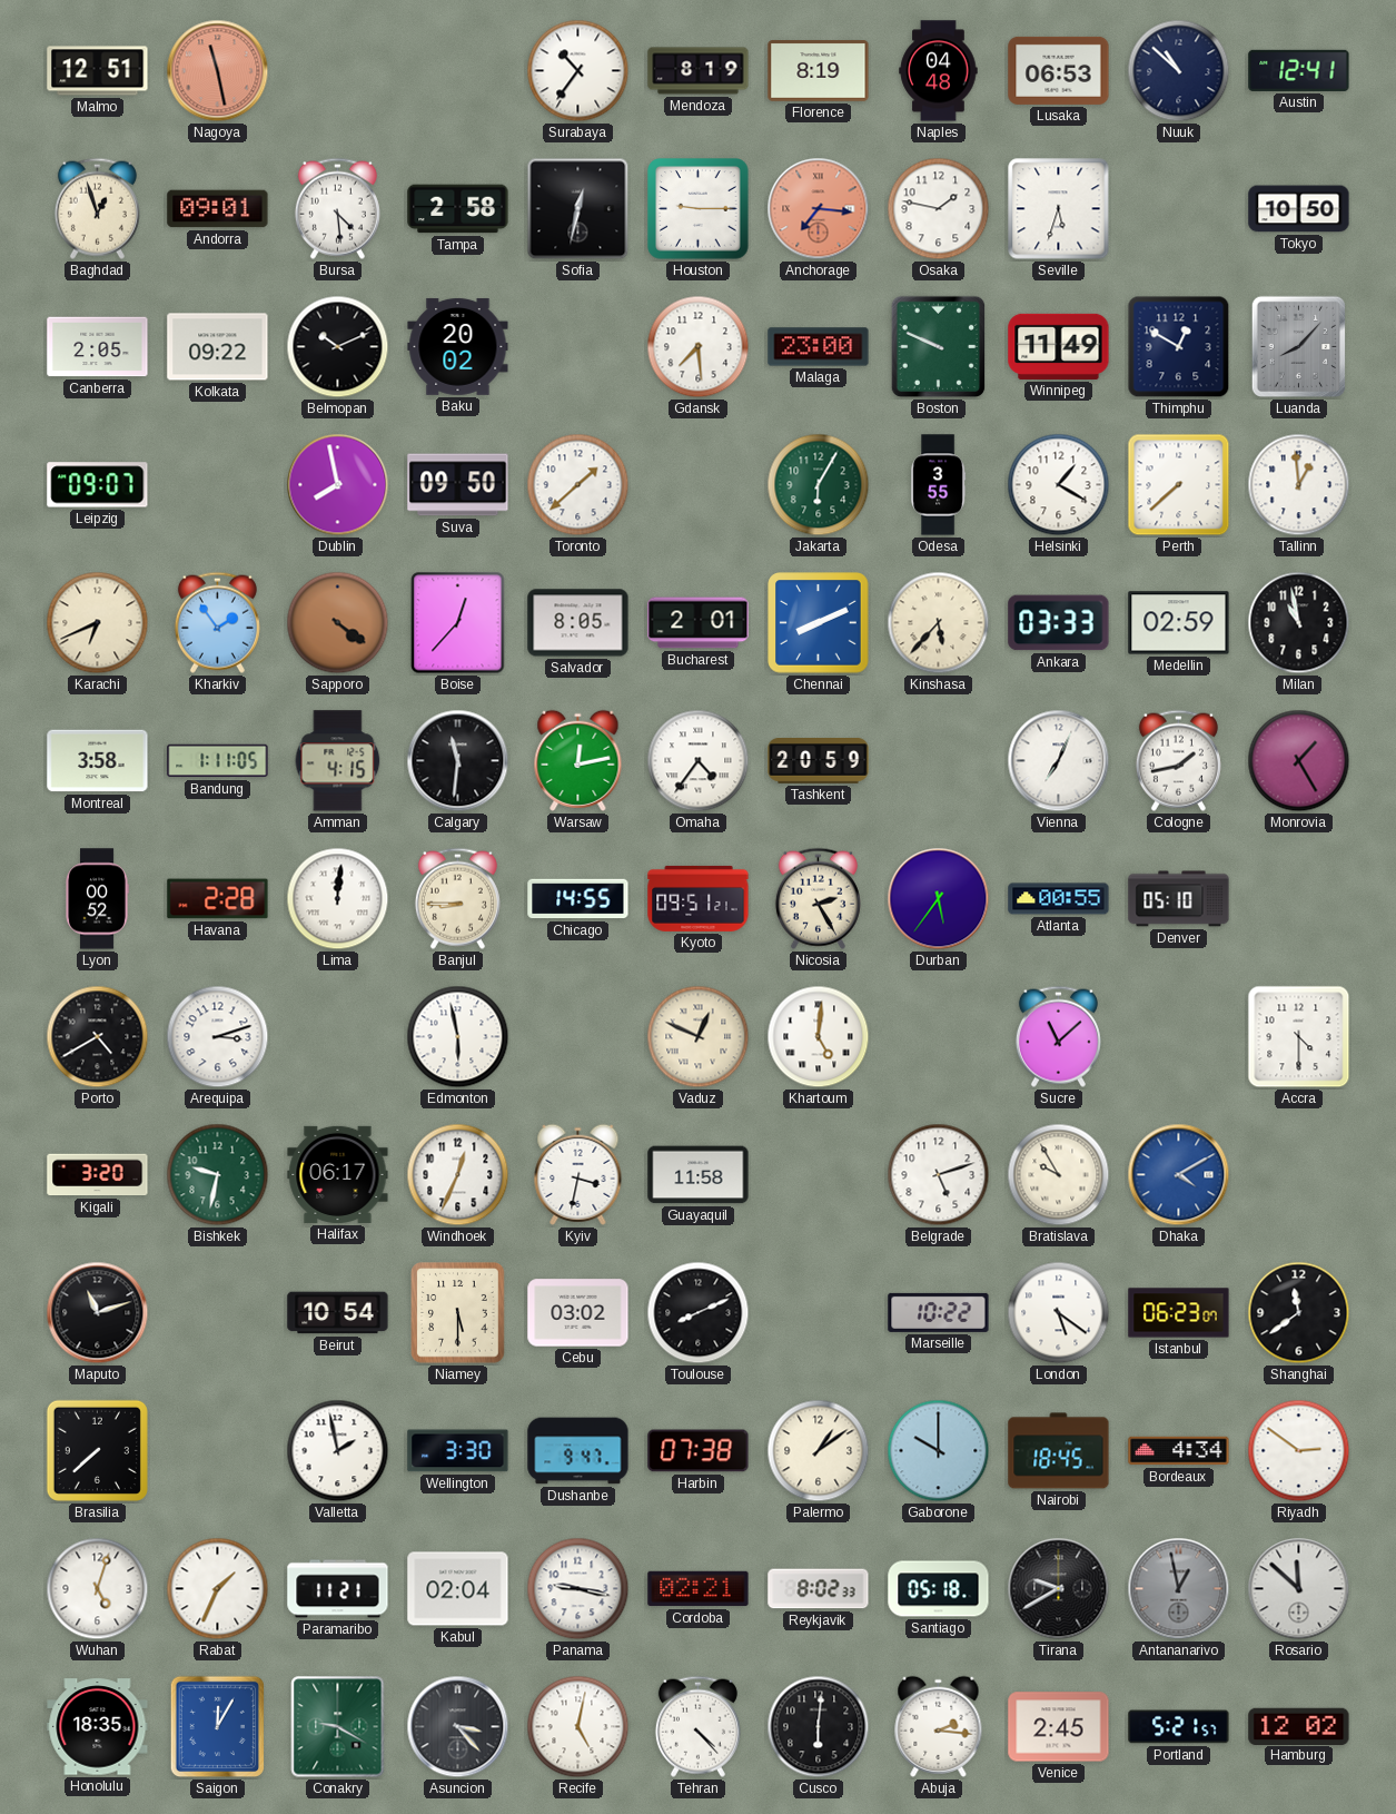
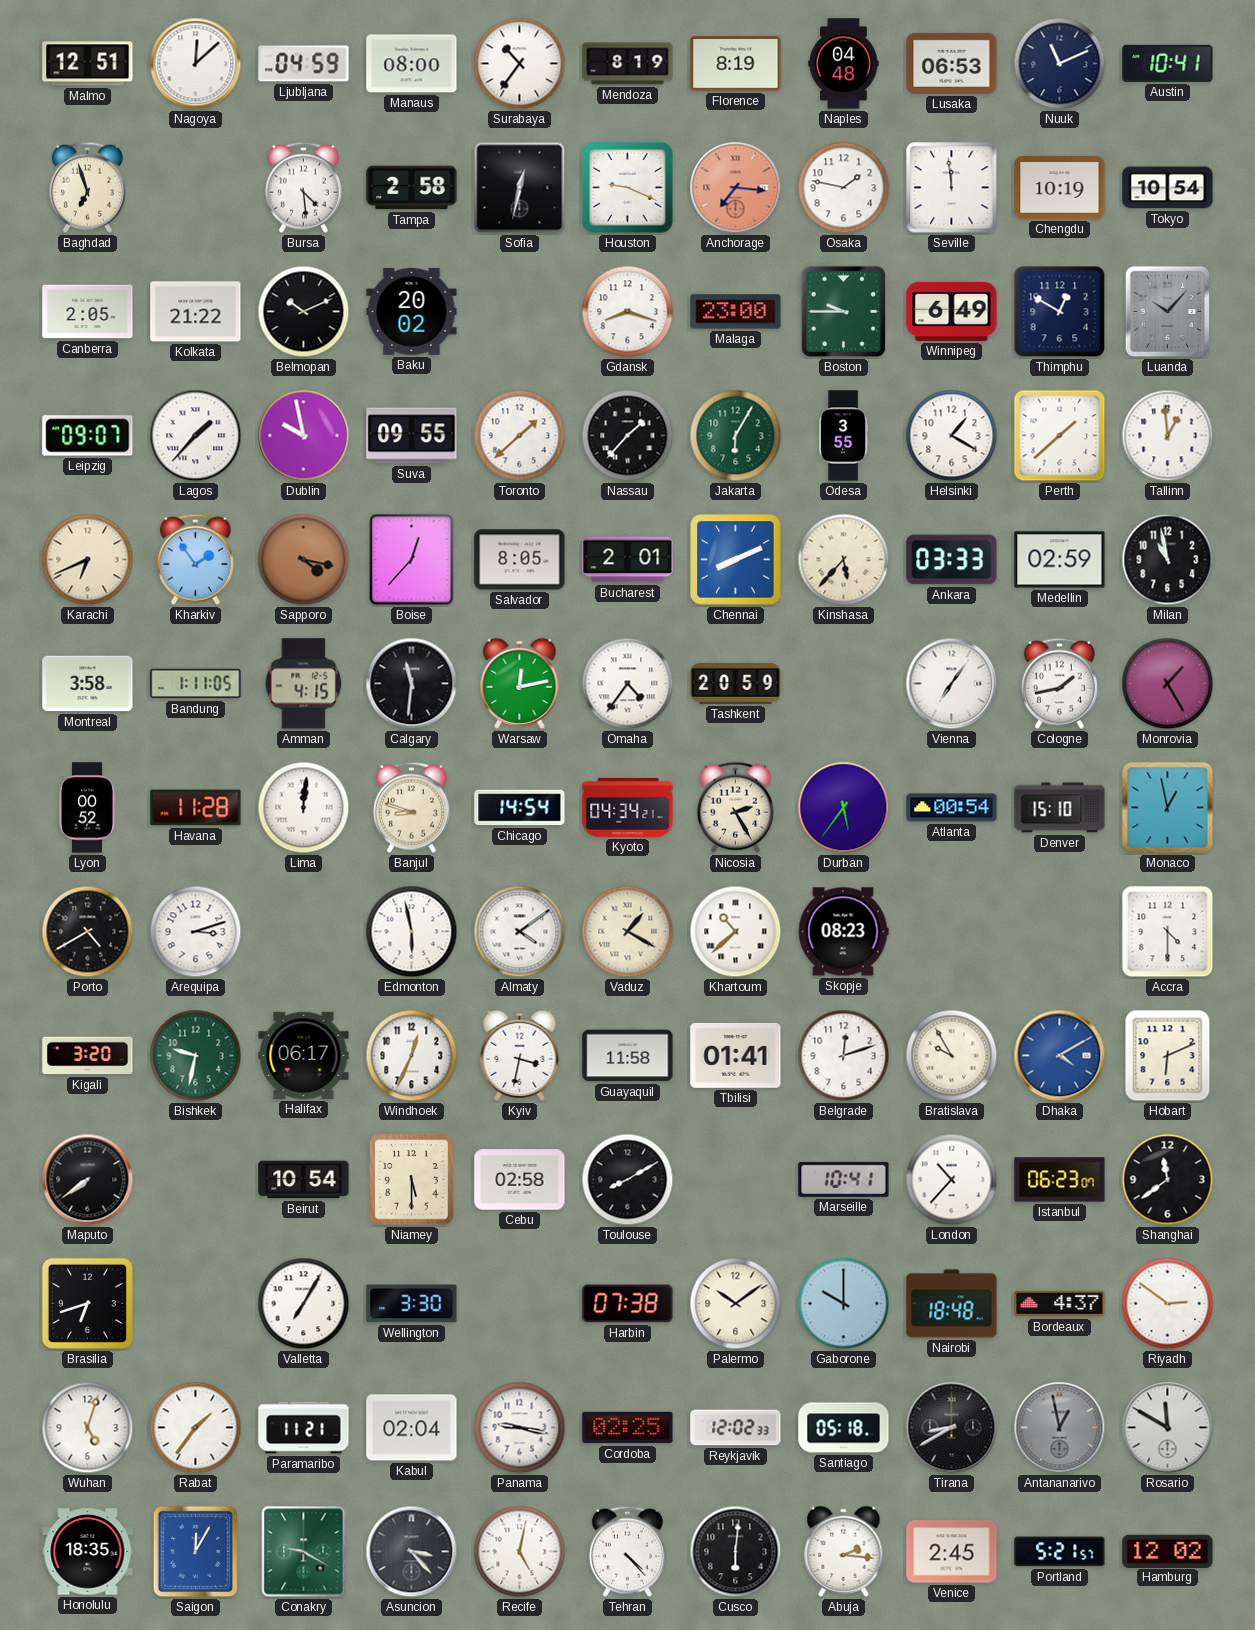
Nagoya: 11:28 -> 12:08
Nagoya dial: salmon -> white
Ljubljana: none -> 04:59
Manaus: none -> 08:00
Nuuk: 10:52 -> 11:11
Austin: 12:41 -> 10:41
Baghdad: 12:57 -> 6:57
Andorra: 09:01 -> none
Houston: 9:15 -> 9:19
Seville: 5:33 -> 11:59
Chengdu: none -> 10:19
Tokyo: 10:50 -> 10:54
Kolkata: 09:22 -> 21:22
Gdansk: 7:29 -> 8:18
Boston: 9:49 -> 9:45
Winnipeg: 11:49 -> 6:49
Luanda: 8:07 -> 10:07
Lagos: none -> 1:37
Dublin: 7:58 -> 9:58
Suva: 09:50 -> 09:55
Nassau: none -> 1:37
Perth: 7:38 -> 1:38
Sapporo: 4:21 -> 4:17
Vienna: 7:04 -> 7:06
Havana: 2:28 -> 11:28
Banjul: 8:45 -> 8:48
Chicago: 14:55 -> 14:54
Kyoto: 09:51 -> 04:34
Atlanta: 00:55 -> 00:54
Denver: 05:10 -> 15:10
Monaco: none -> 12:58
Almaty: none -> 4:09
Vaduz: 12:49 -> 1:20
Khartoum: 5:01 -> 10:38
Skopje: none -> 08:23
Sucre: 11:08 -> none
Tbilisi: none -> 01:41
Belgrade: 5:12 -> 12:12
Hobart: none -> 6:11
Maputo: 11:12 -> 7:39
Cebu: 03:02 -> 02:58
Toulouse: 8:11 -> 8:10
Marseille: 10:22 -> 10:41
London: 5:21 -> 10:37
Brasilia: 7:38 -> 6:42
Valletta: 1:58 -> 7:05
Dushanbe: 9:47 -> none
Palermo: 1:09 -> 10:09
Nairobi: 18:45 -> 18:48
Bordeaux: 4:34 -> 4:37
Rabat: 1:34 -> 1:36
Cordoba: 02:21 -> 02:25
Reykjavik: 8:02 -> 12:02
Tirana: 9:40 -> 8:40
Rosario: 11:52 -> 11:50
